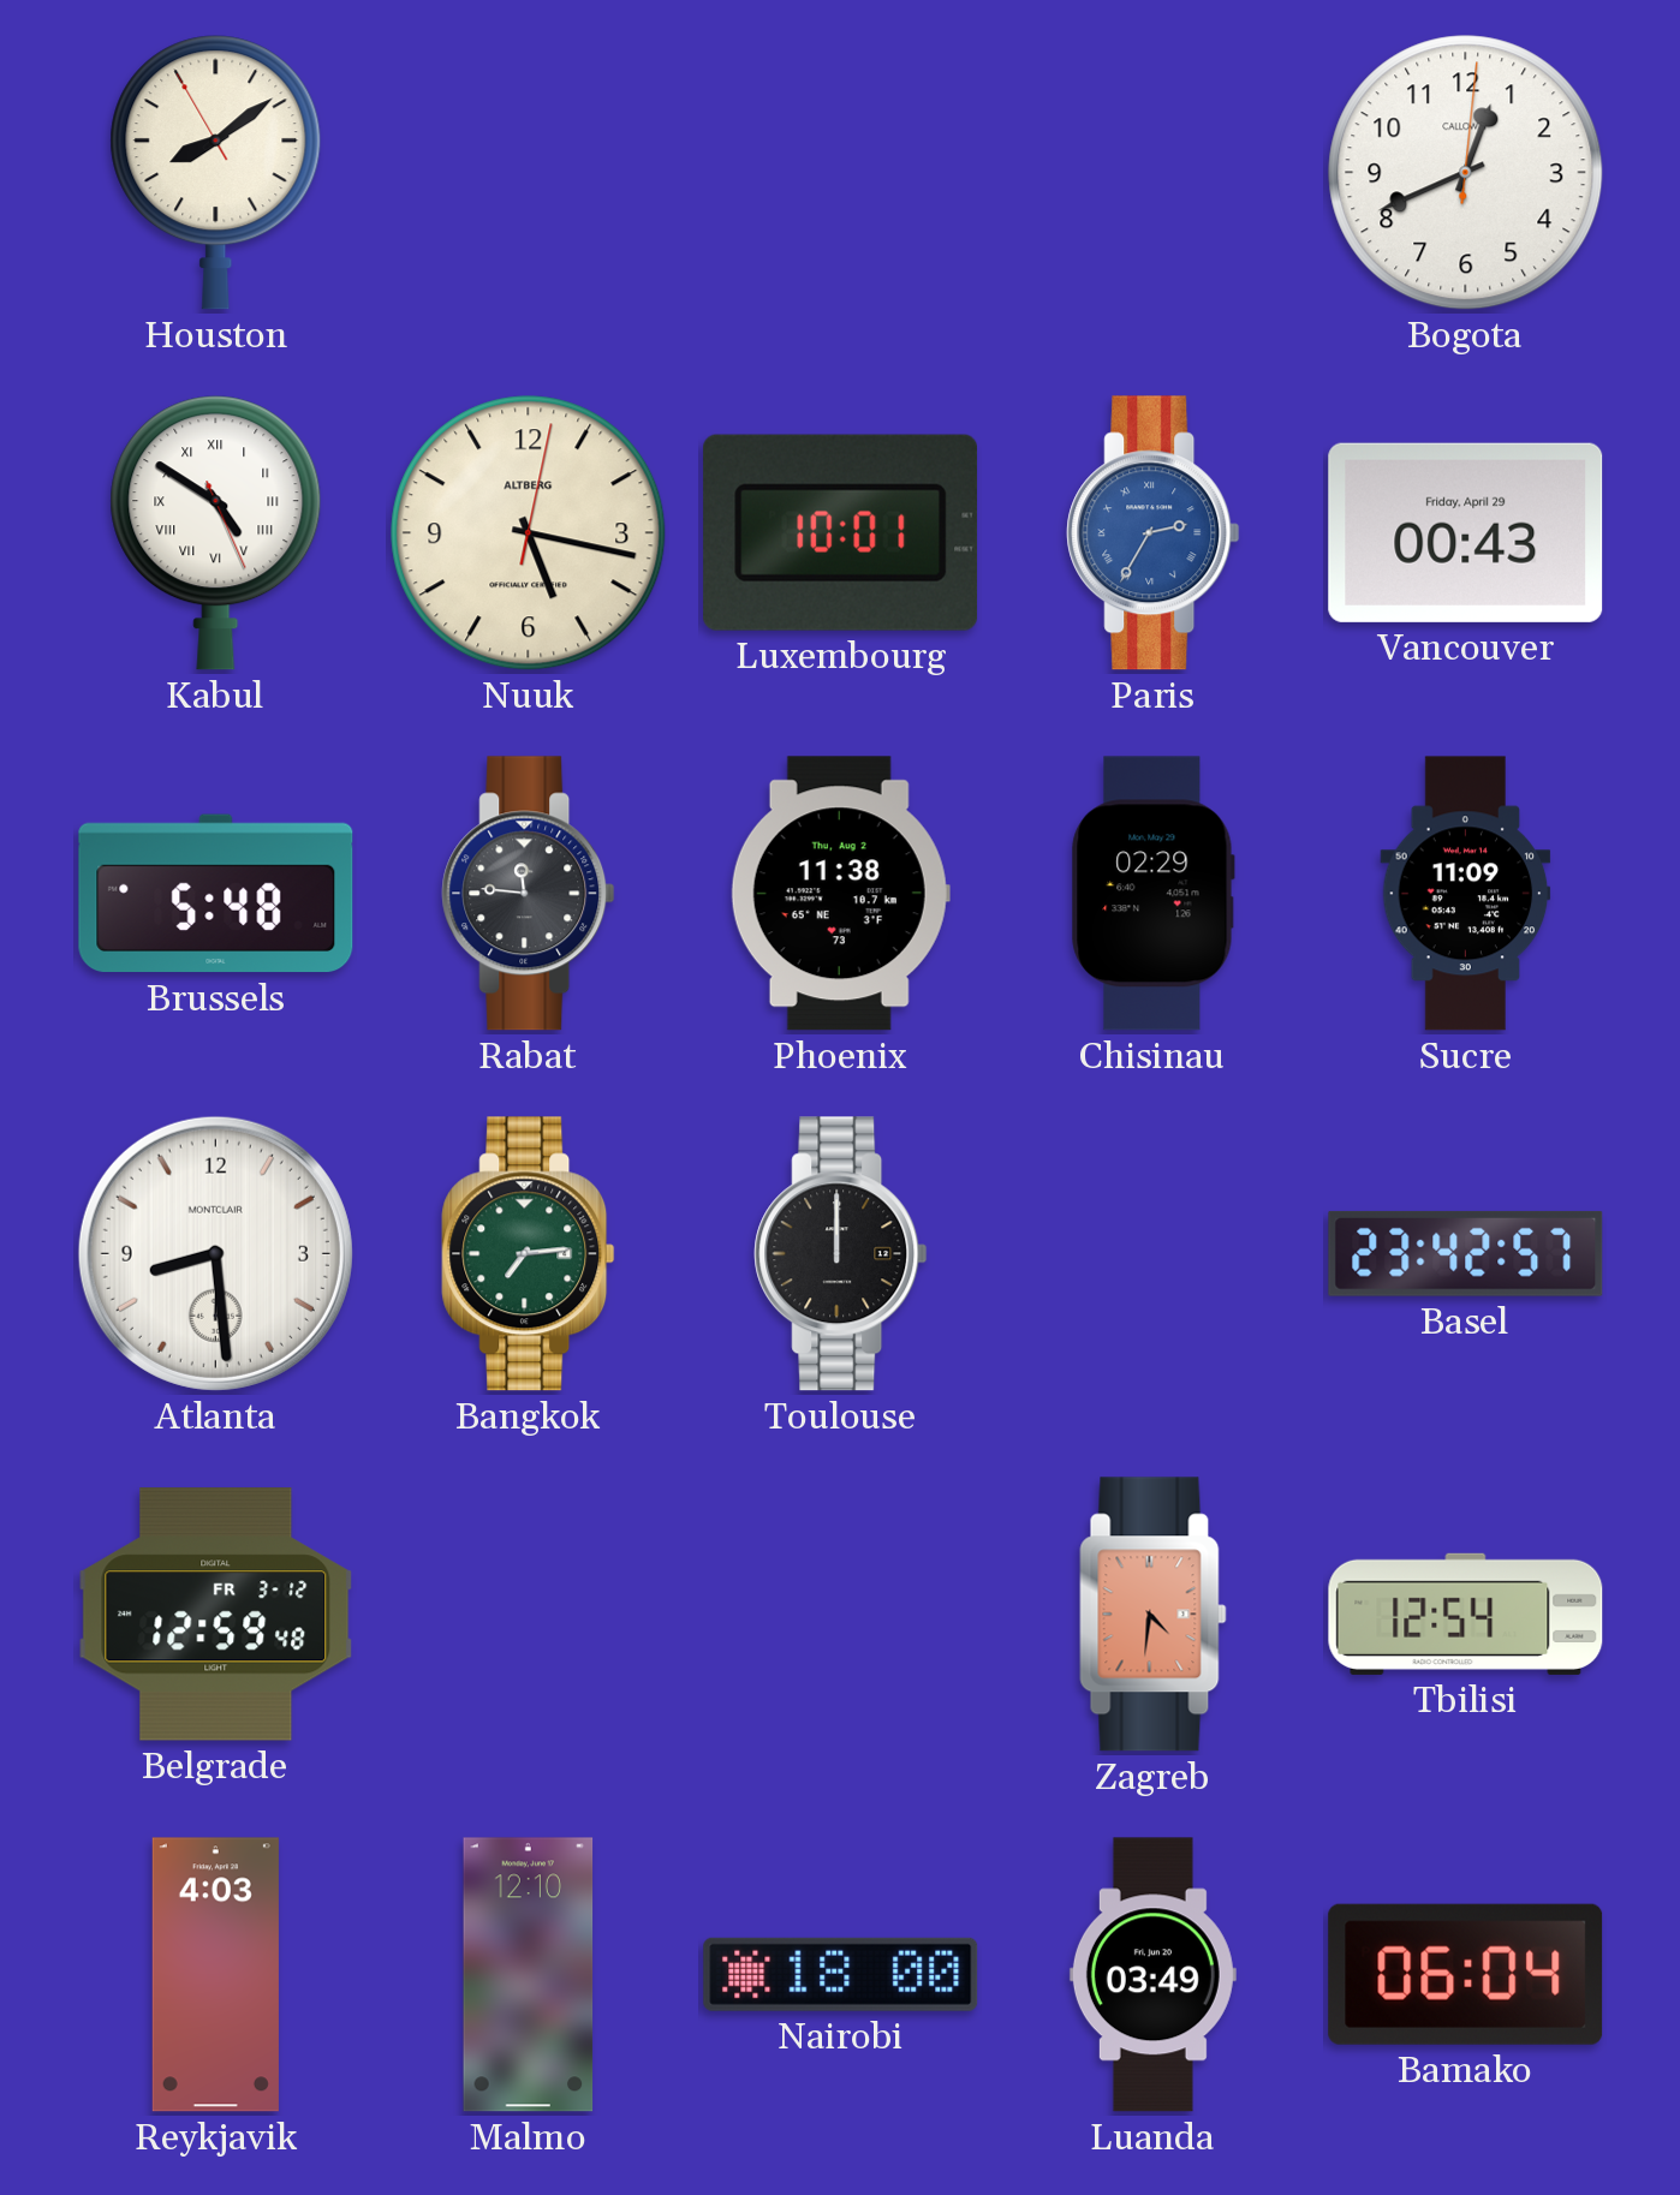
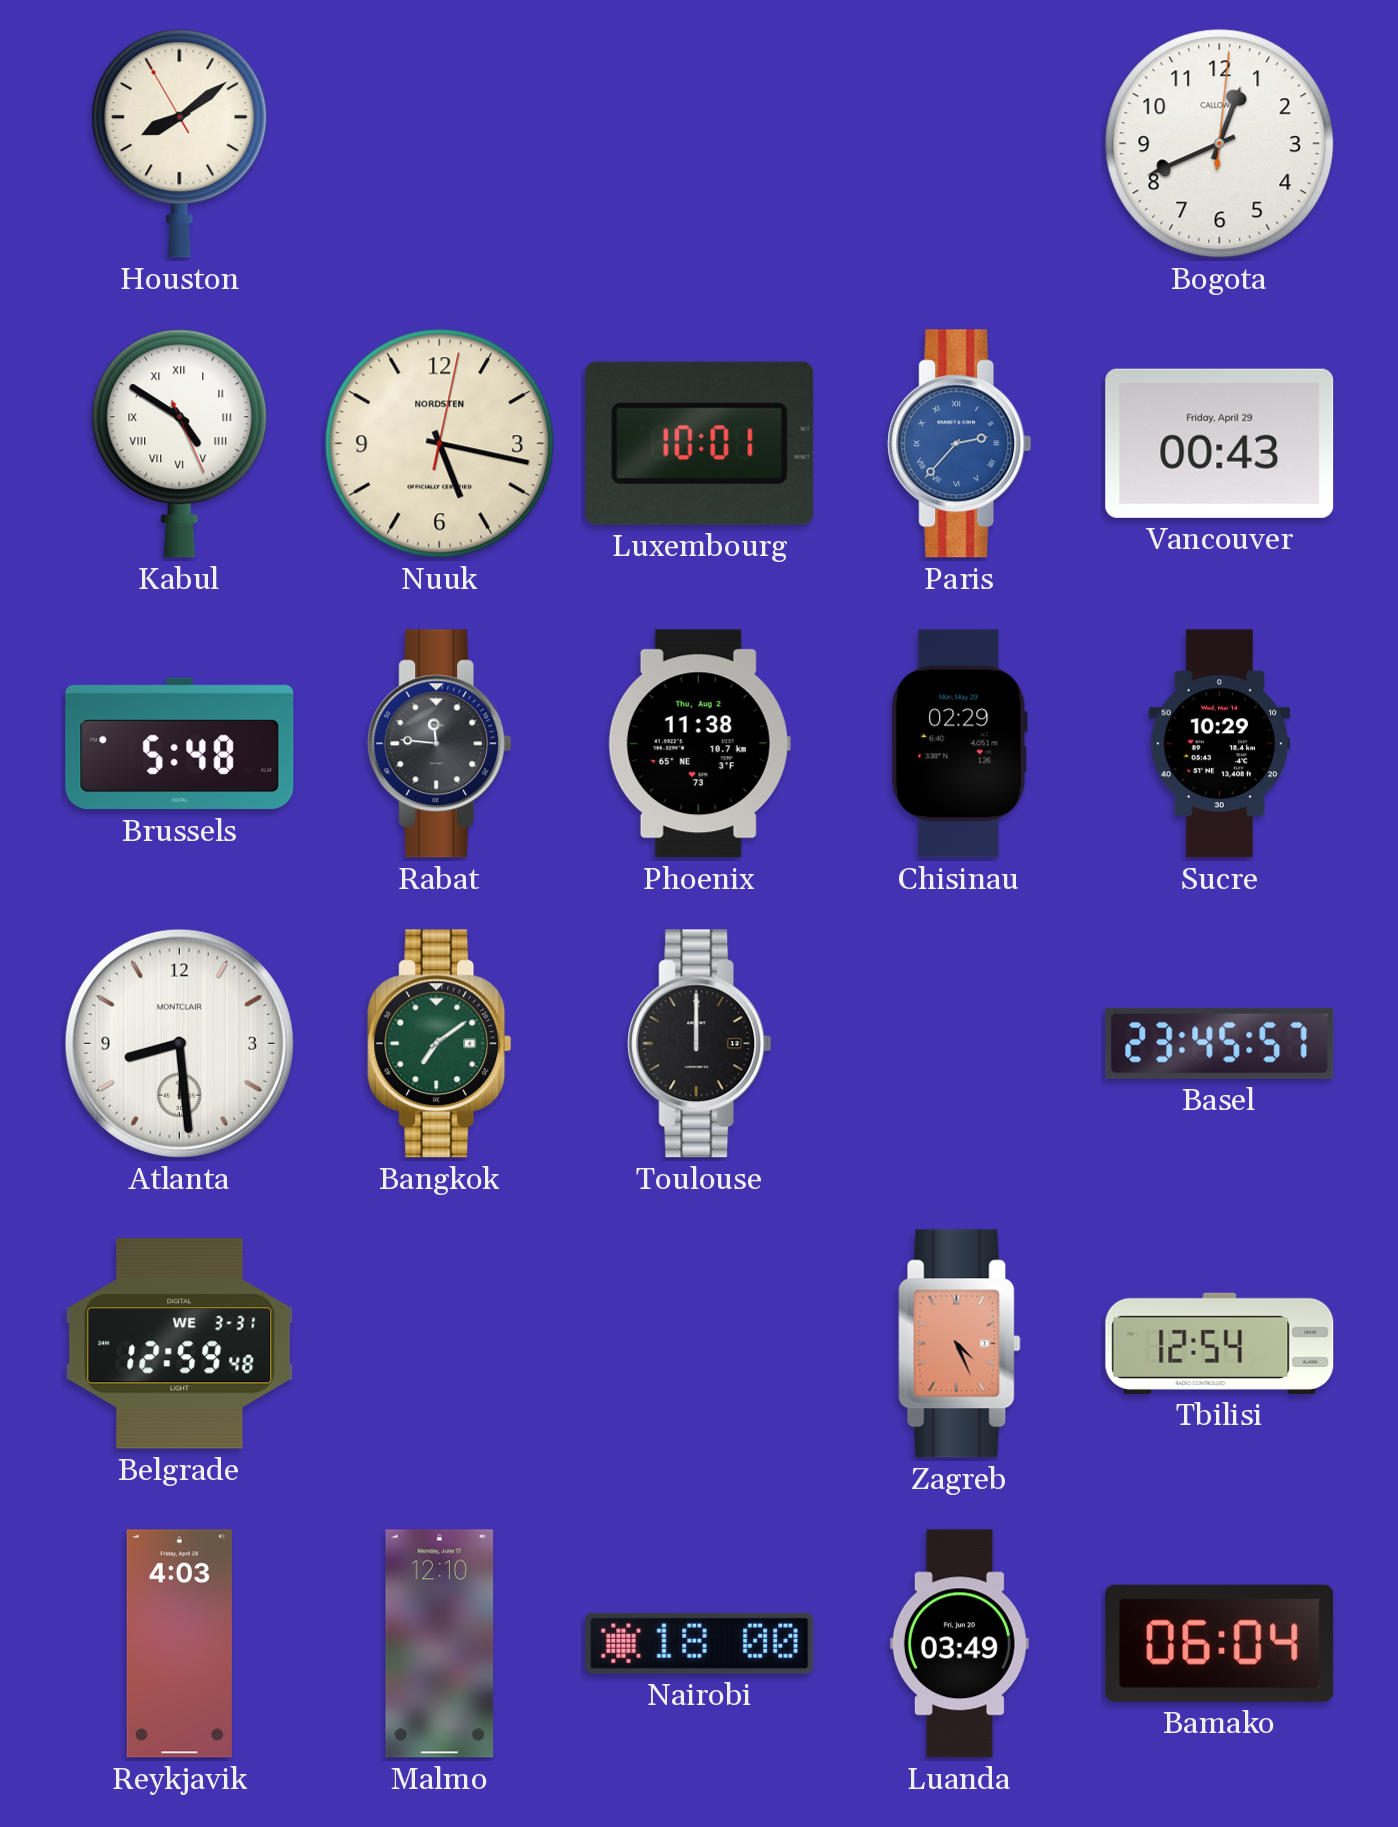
Nuuk brand: ALTBERG -> NORDSTEN
Paris: 2:35 -> 2:37
Sucre: 11:09 -> 10:29
Bangkok: 7:14 -> 7:09
Basel: 23:42 -> 23:45
Belgrade date: FR 3-12 -> WE 3-31
Zagreb: 4:31 -> 4:26
